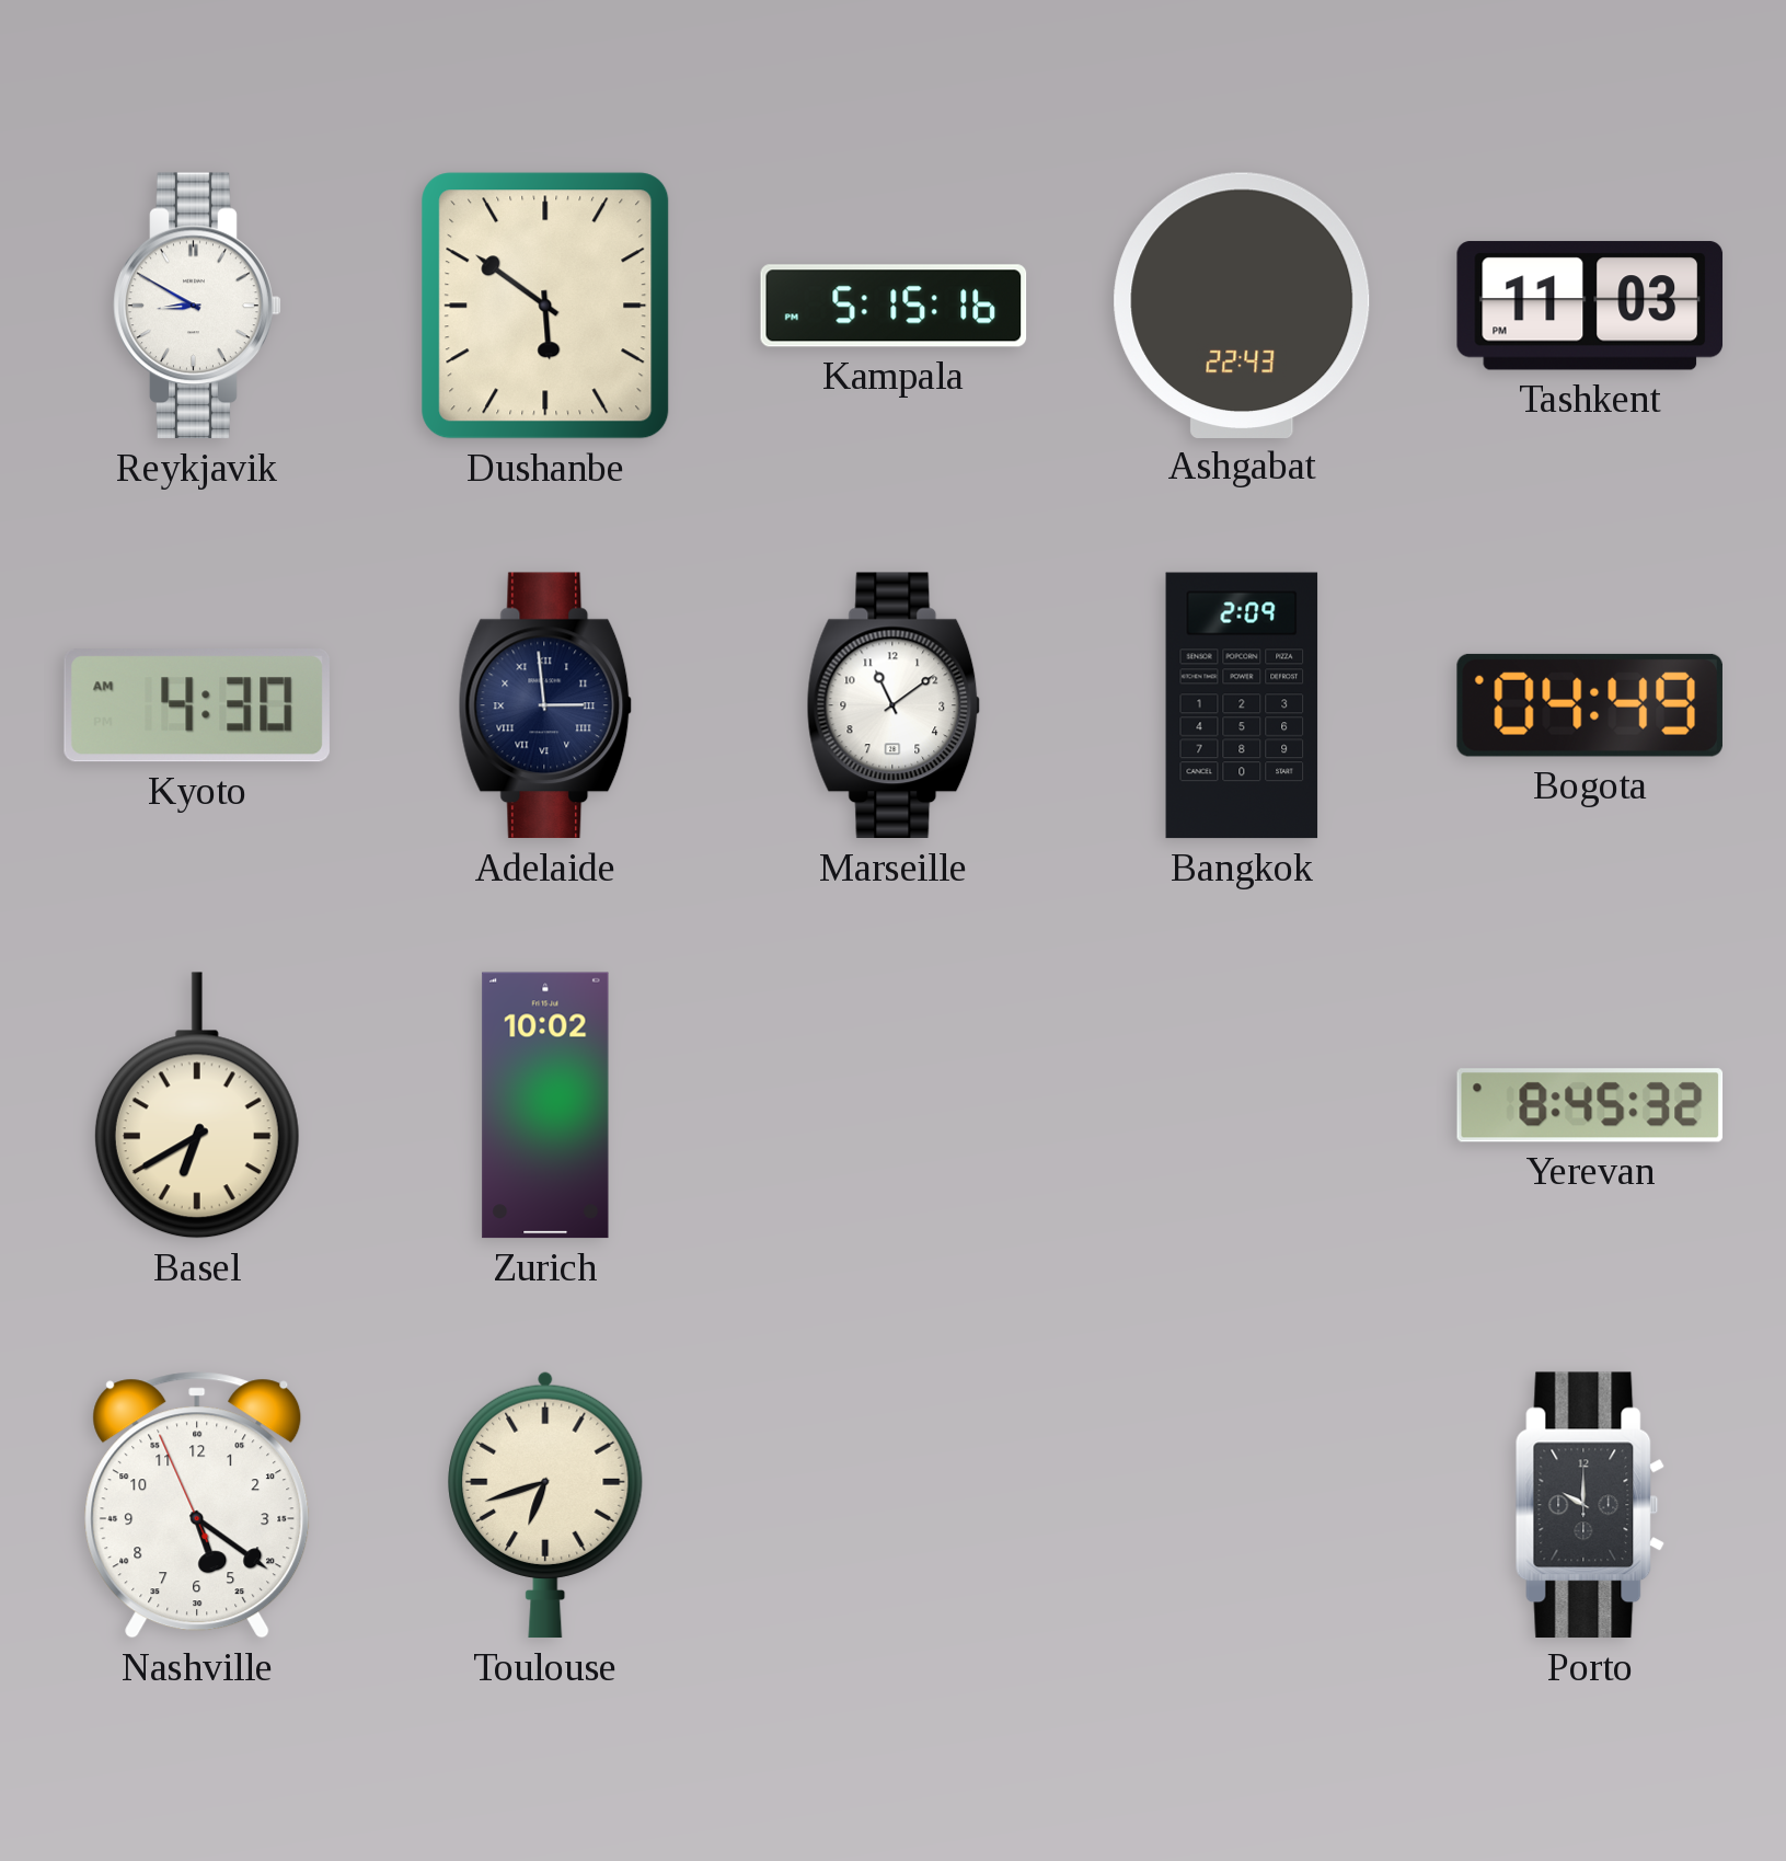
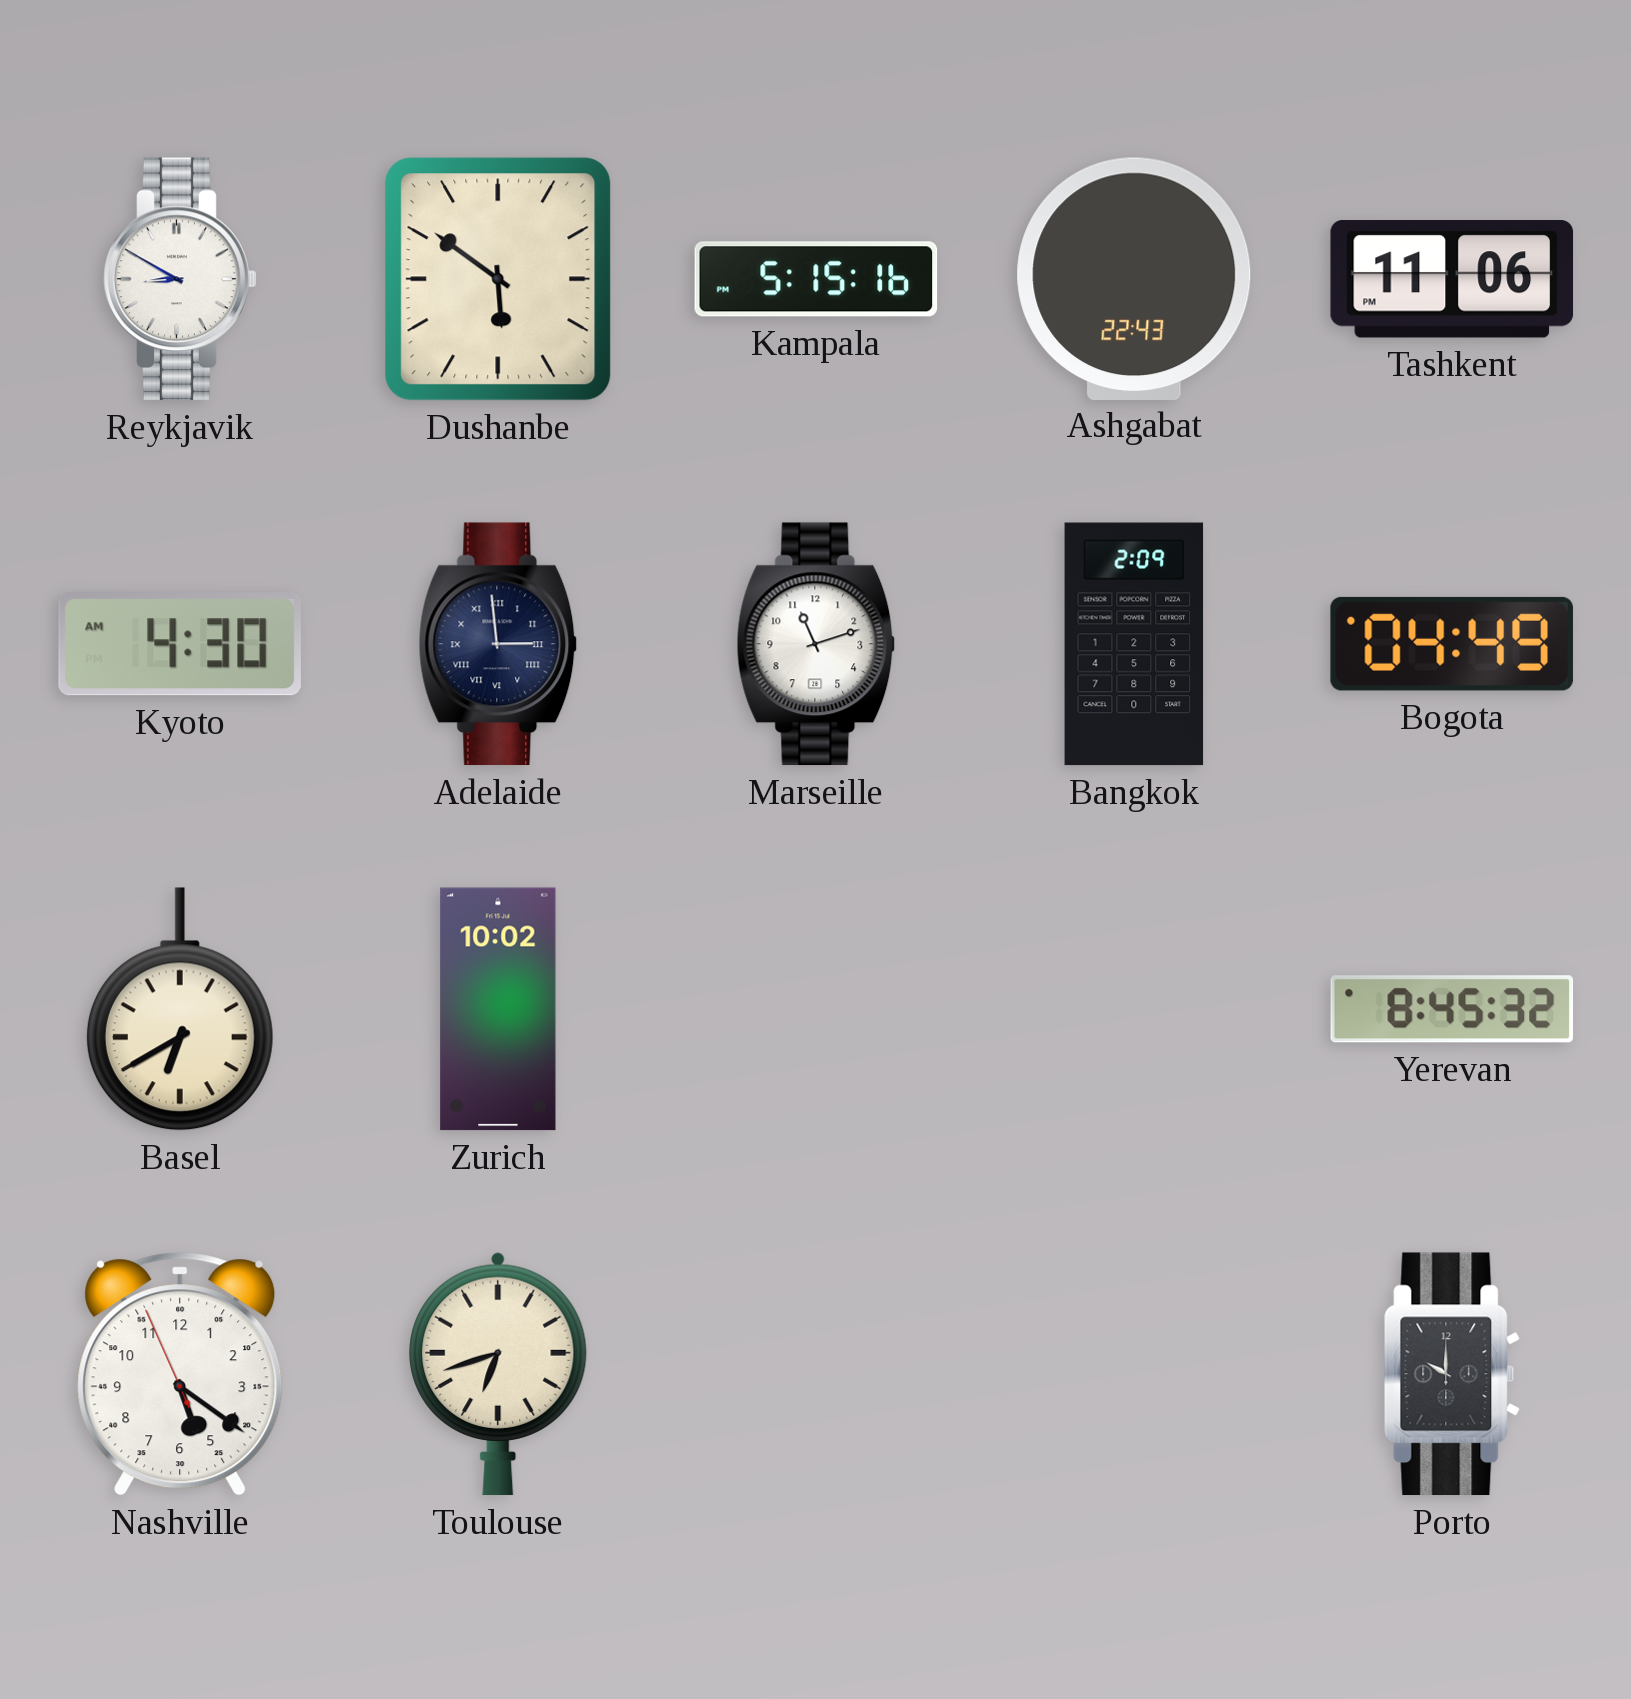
Tashkent: 11:03 -> 11:06
Marseille: 11:09 -> 11:12
